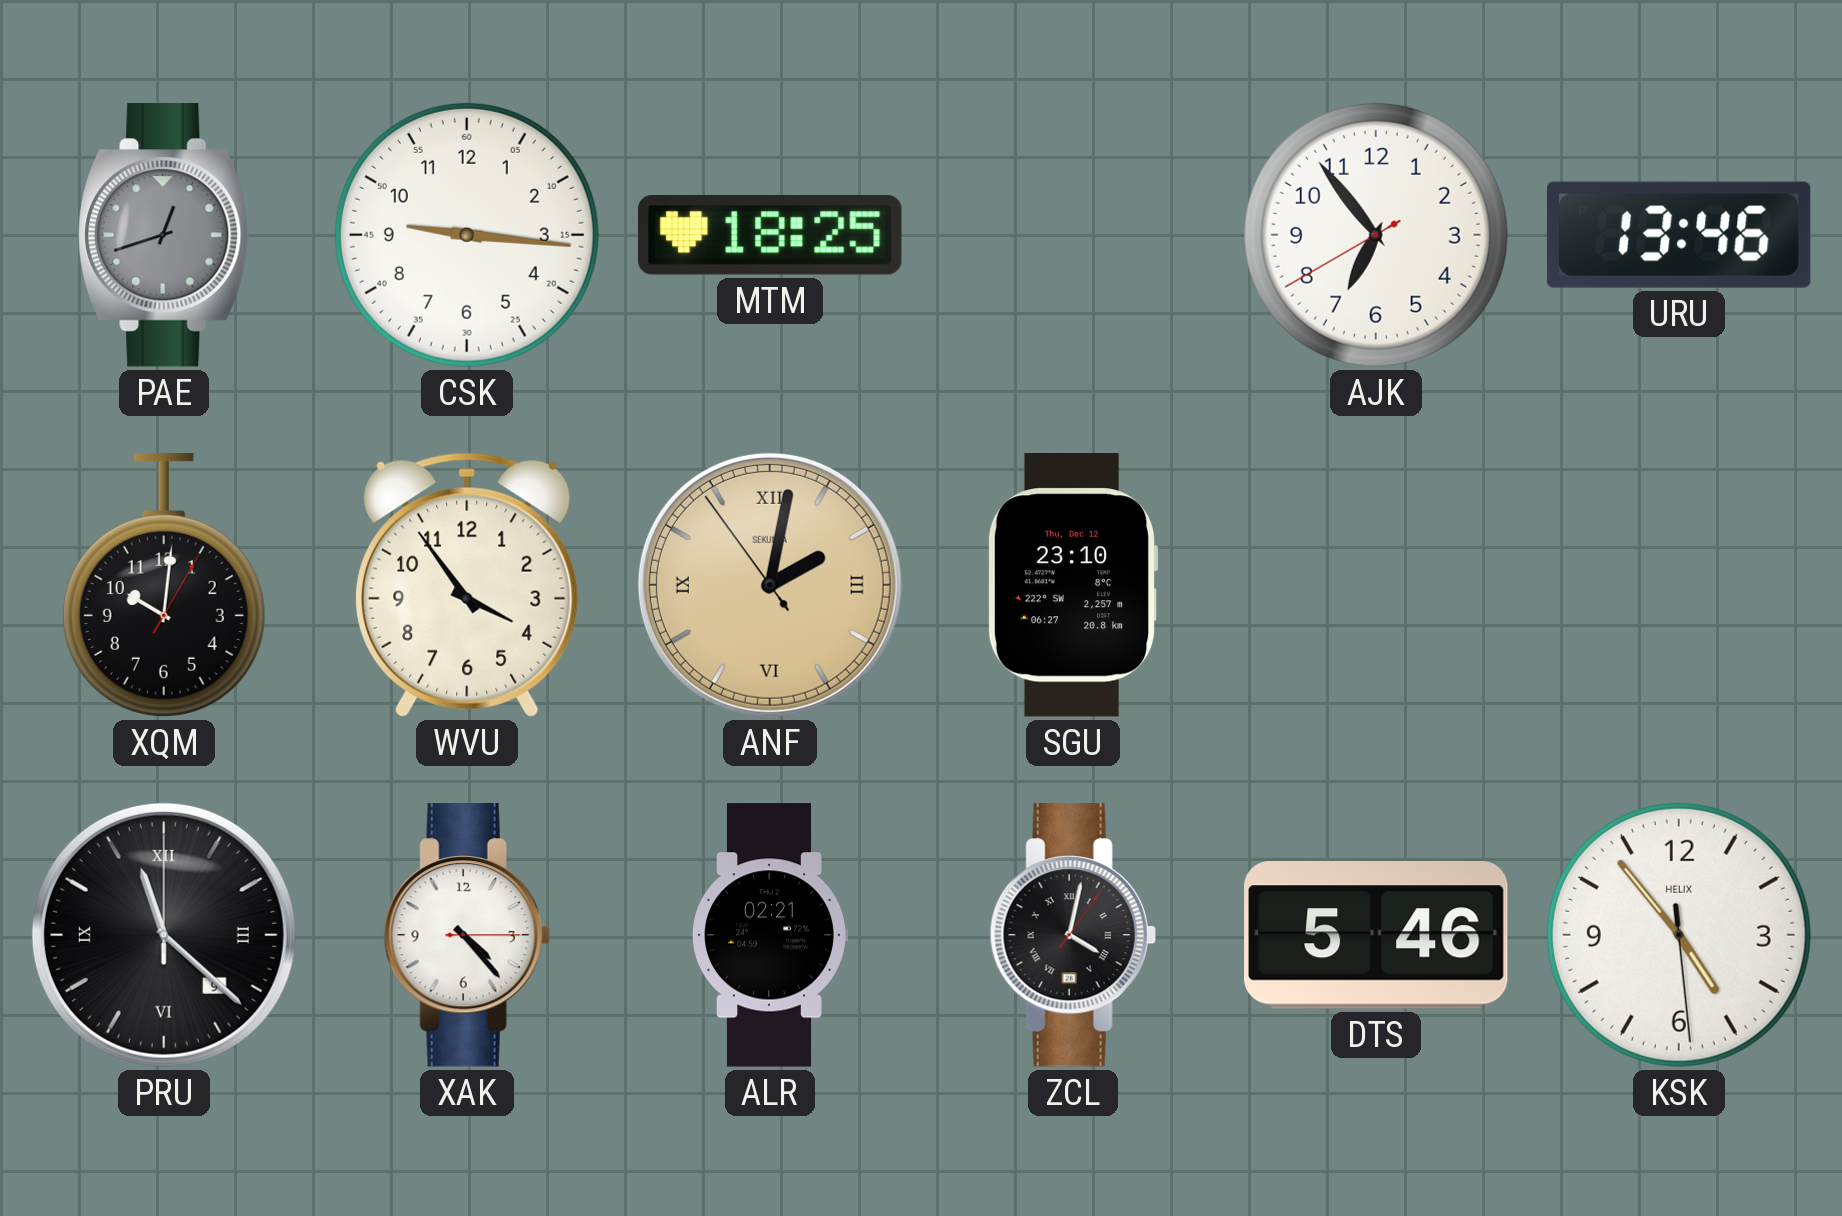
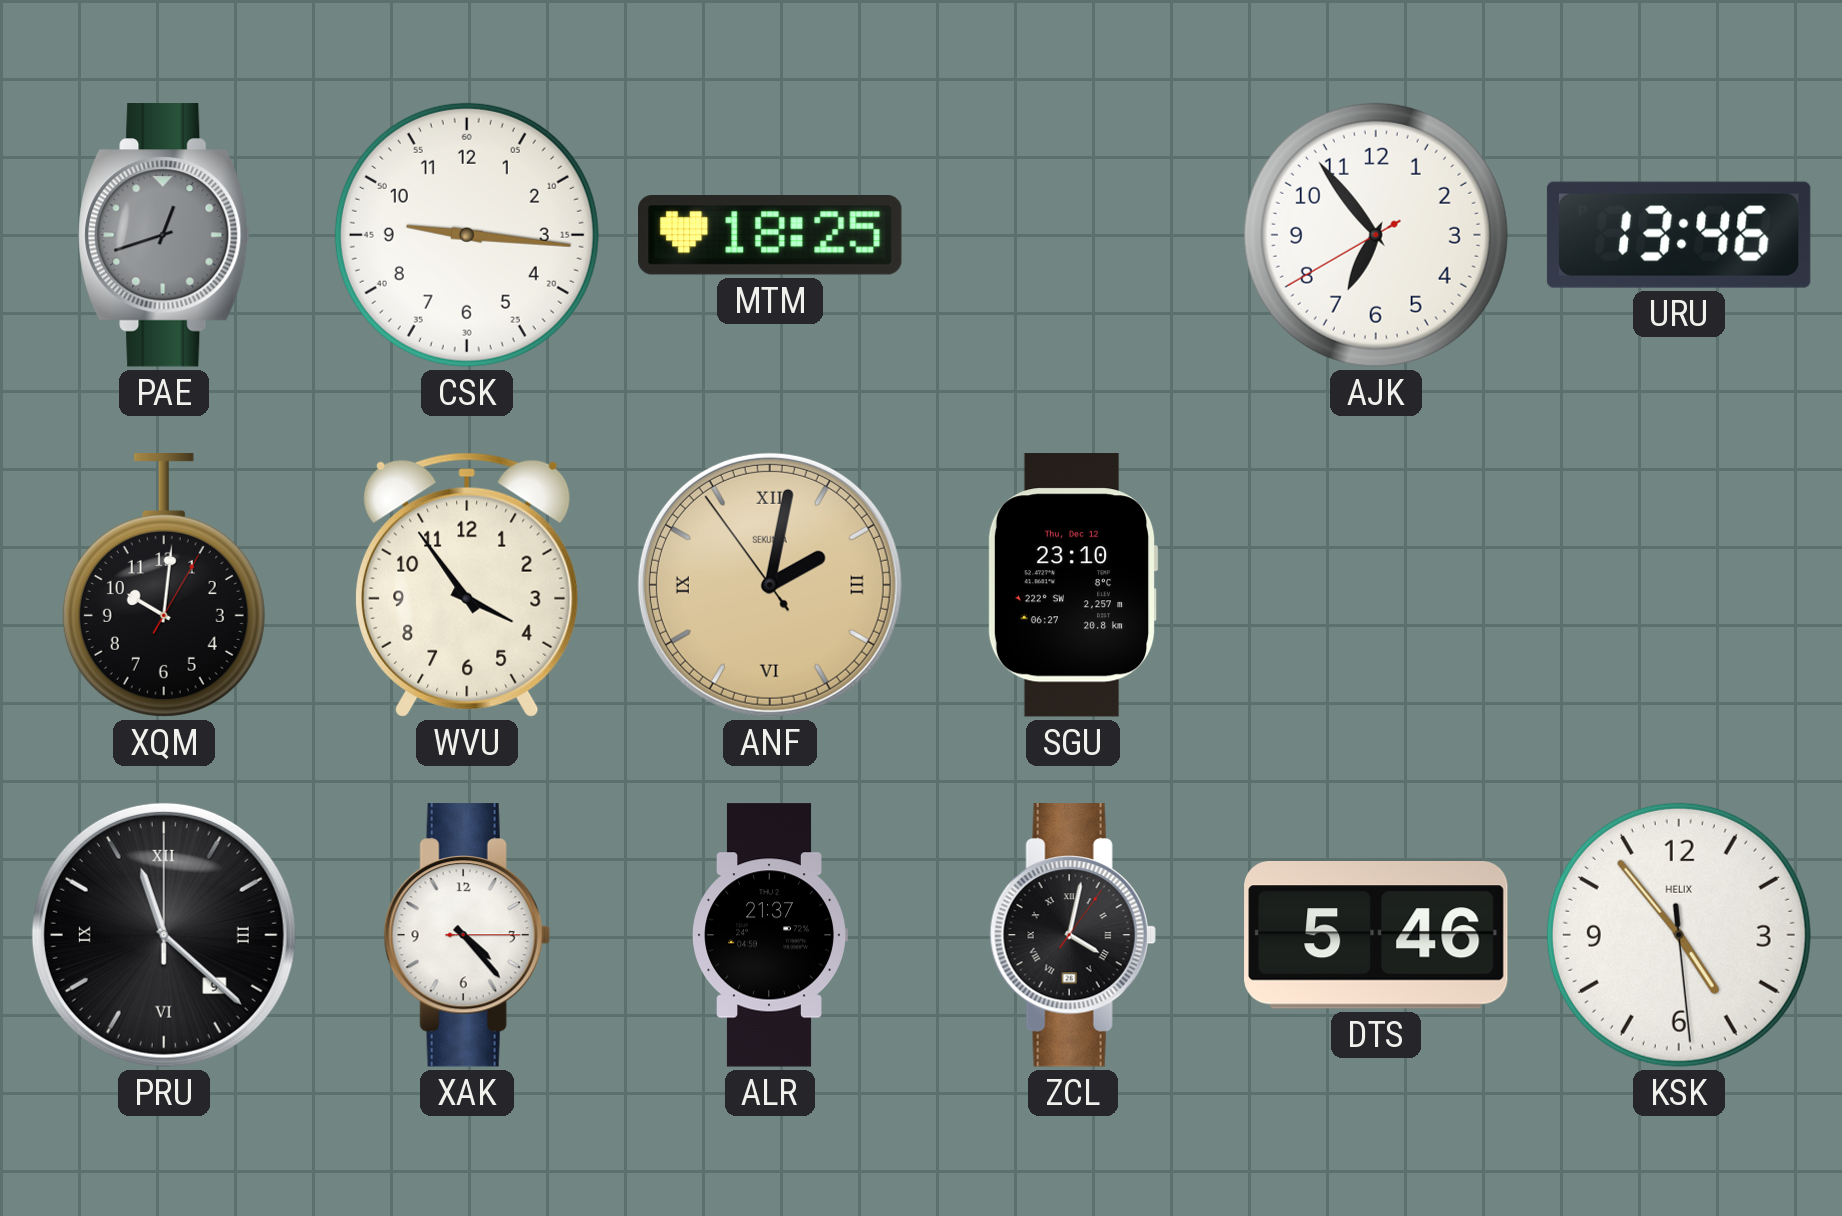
ALR: 02:21 -> 21:37
